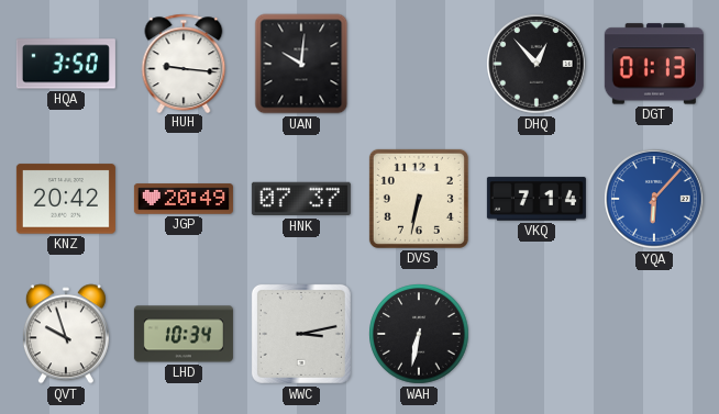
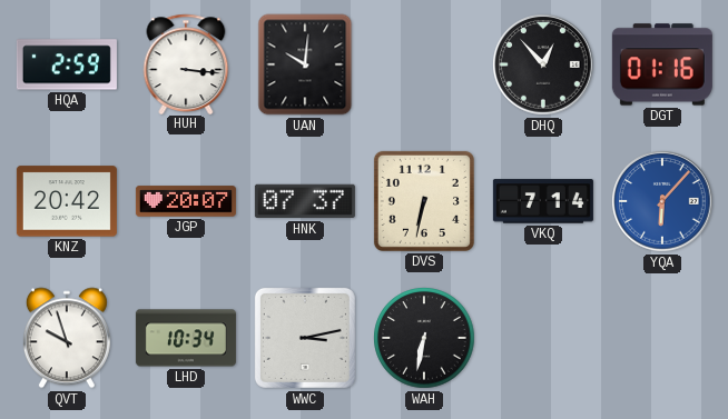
HQA: 3:50 -> 2:59
HUH: 9:16 -> 3:16
DGT: 01:13 -> 01:16
JGP: 20:49 -> 20:07
